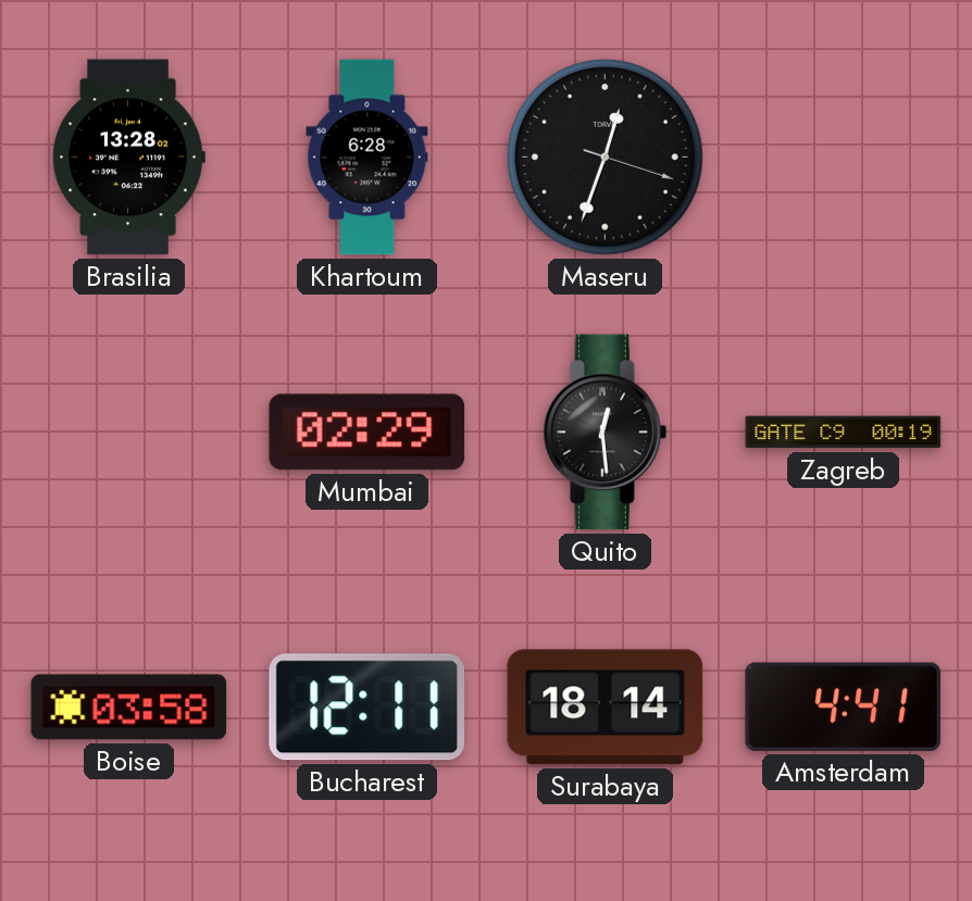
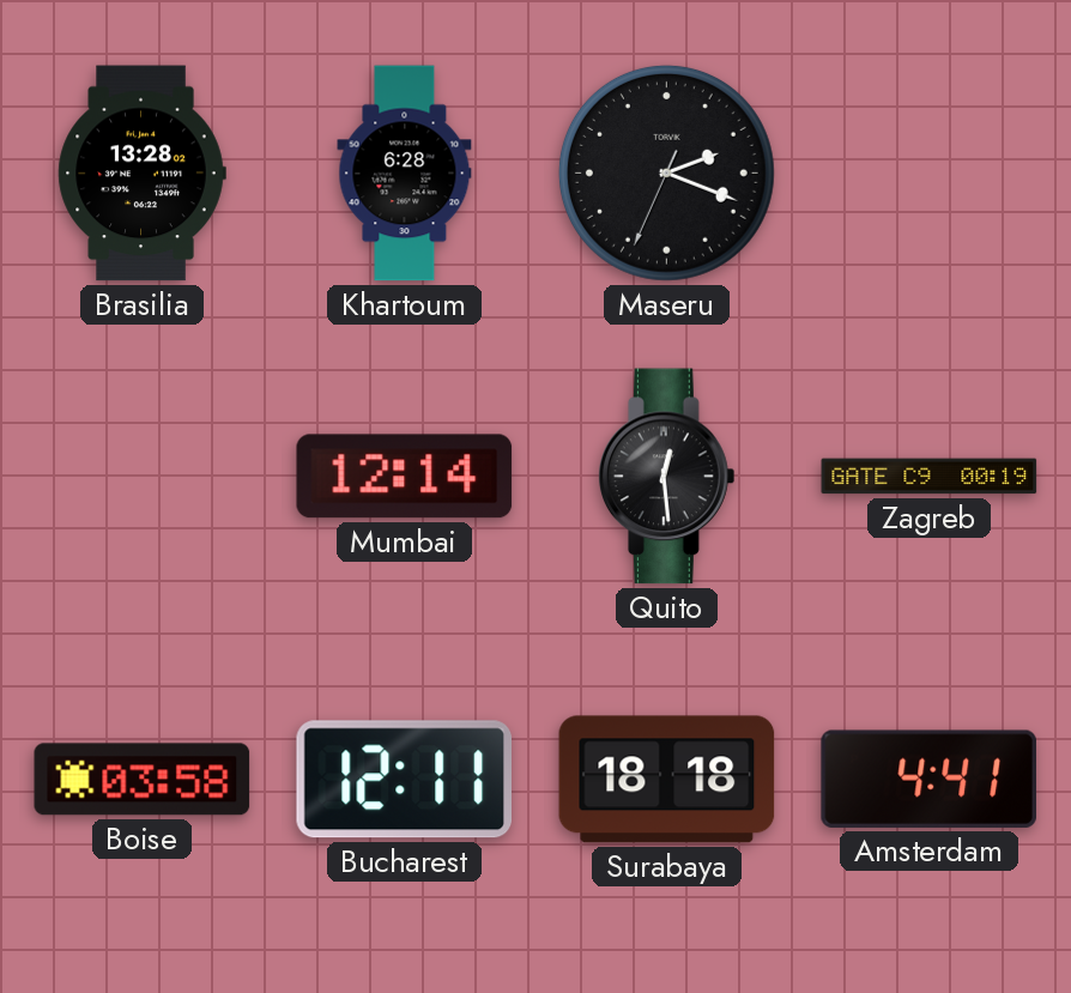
Maseru: 12:33 -> 2:18
Mumbai: 02:29 -> 12:14
Surabaya: 18:14 -> 18:18
